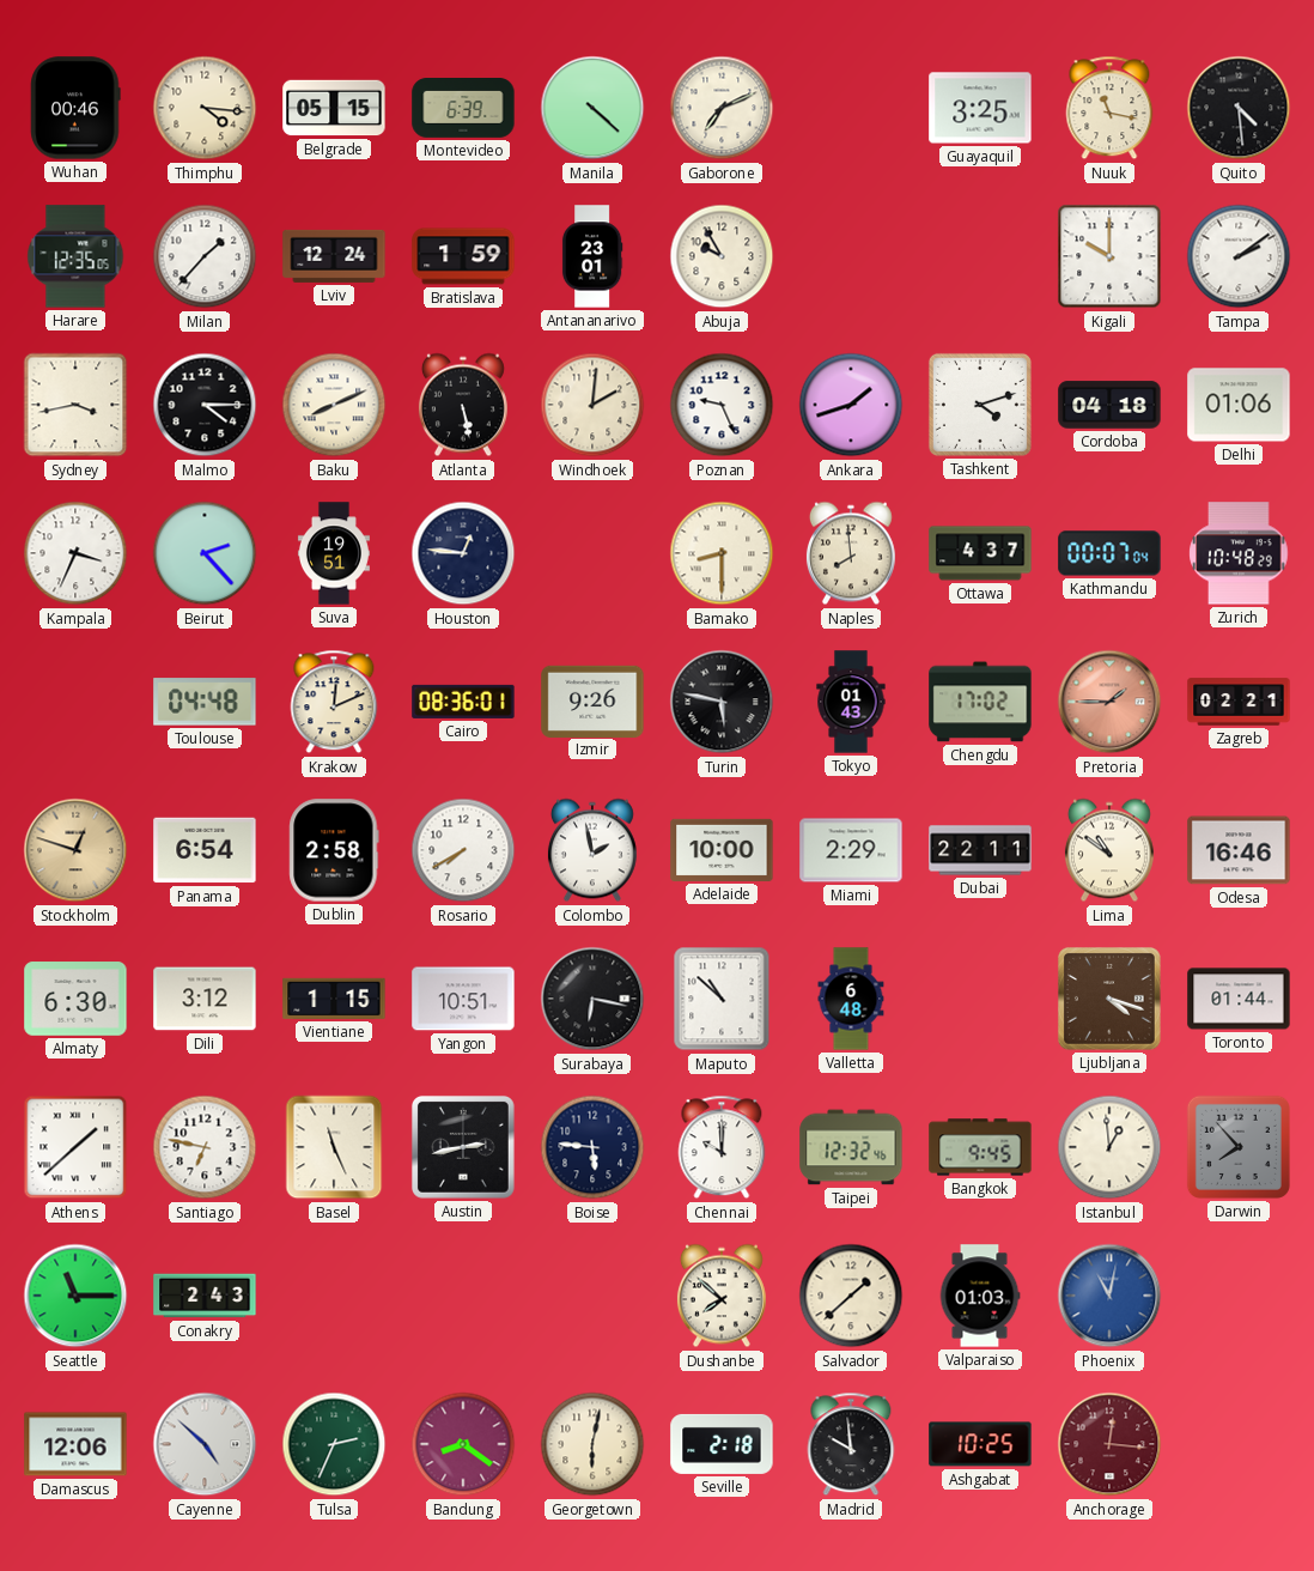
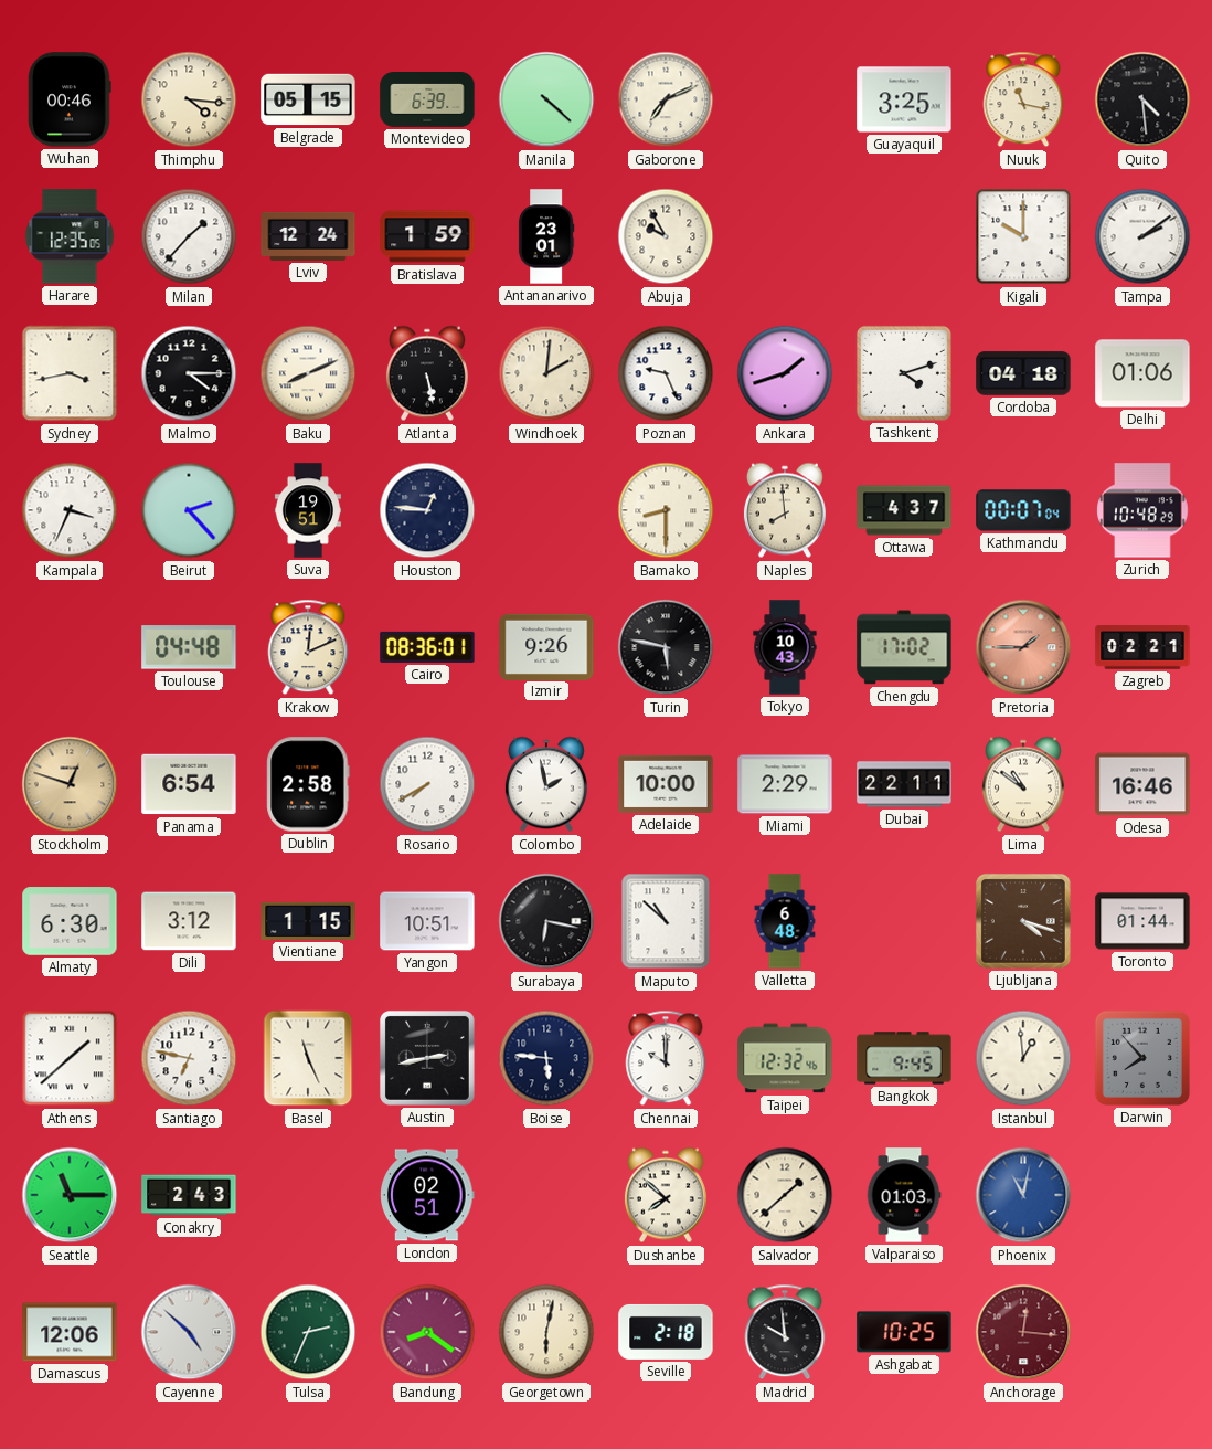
Tokyo: 01:43 -> 10:43
London: none -> 02:51
